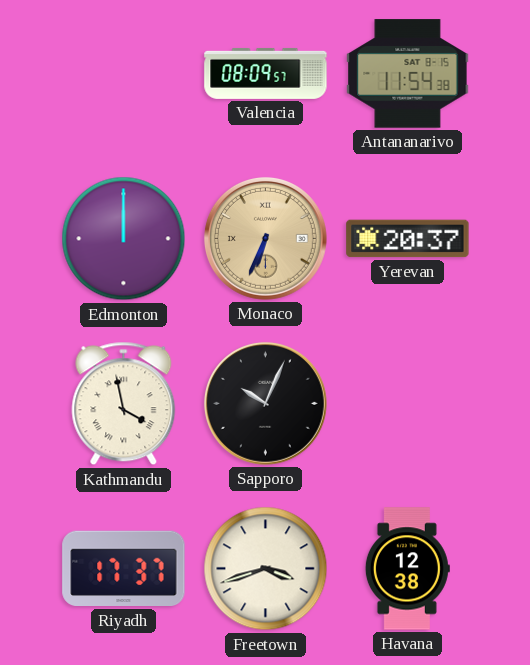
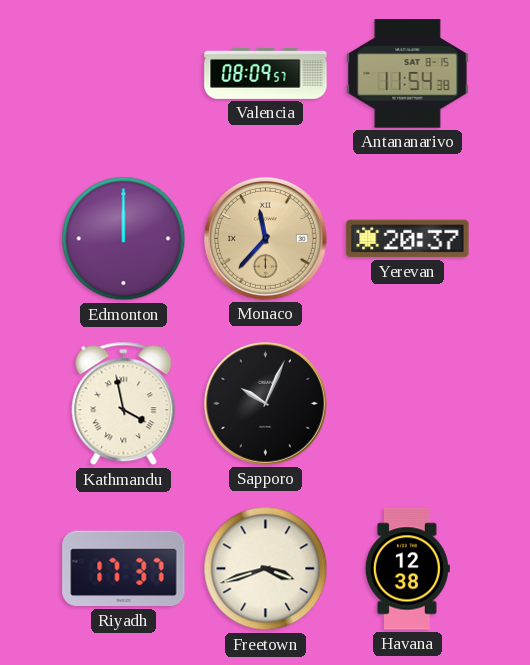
Monaco: 6:34 -> 11:37
